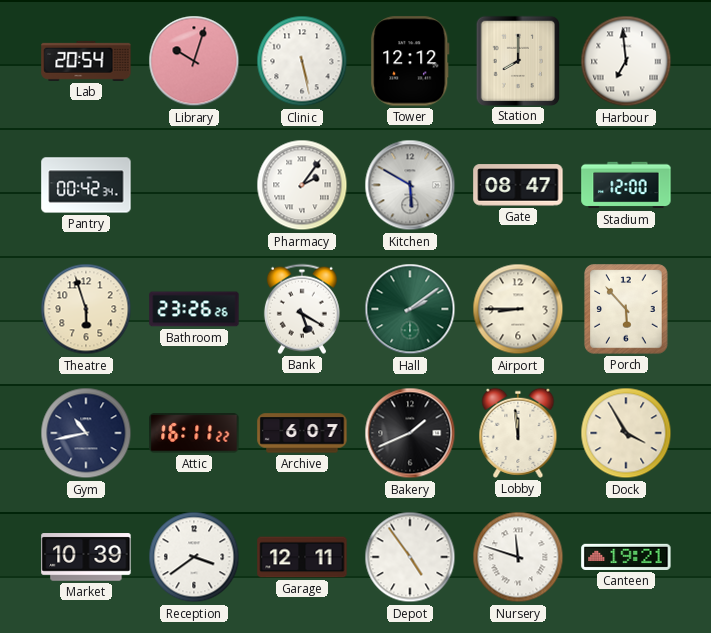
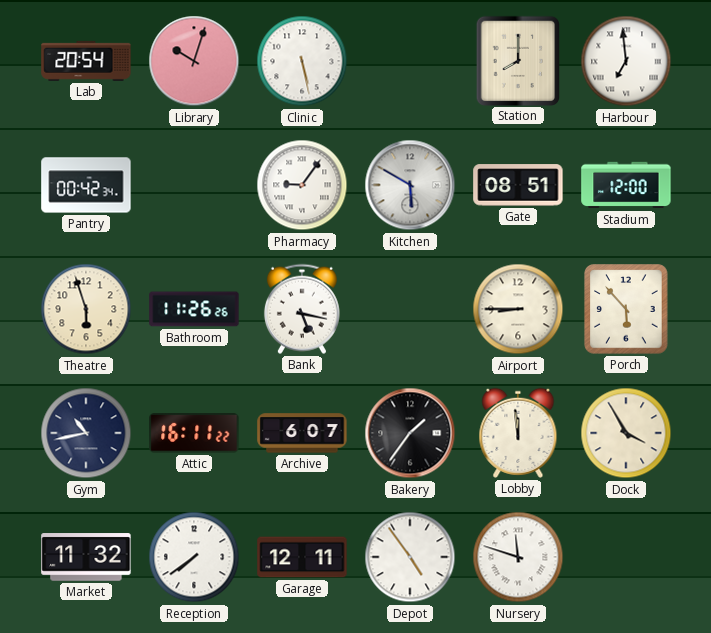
Tower: 12:12 -> none
Pharmacy: 2:06 -> 9:06
Gate: 08:47 -> 08:51
Bathroom: 23:26 -> 11:26
Bank: 5:20 -> 5:17
Hall: 2:09 -> none
Bakery: 1:41 -> 1:36
Market: 10:39 -> 11:32
Reception: 3:39 -> 7:39
Canteen: 19:21 -> none
